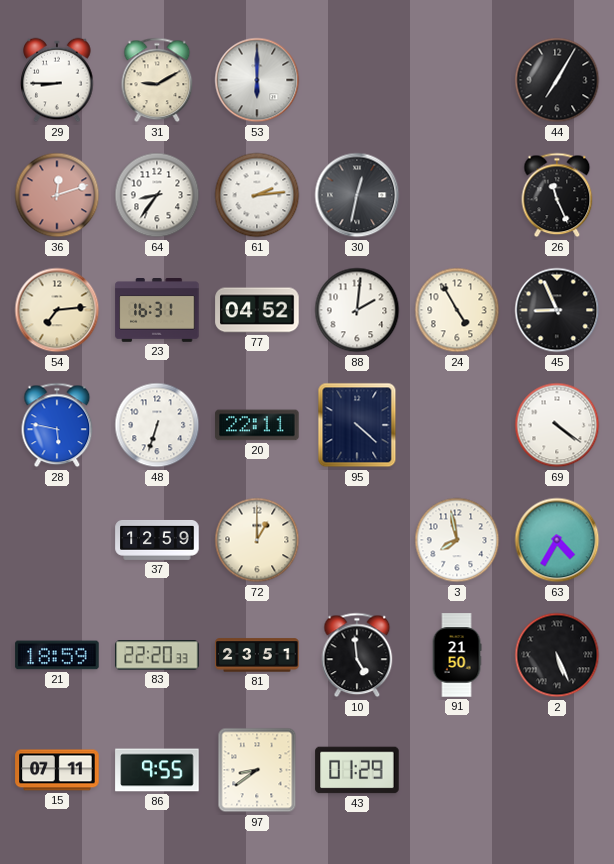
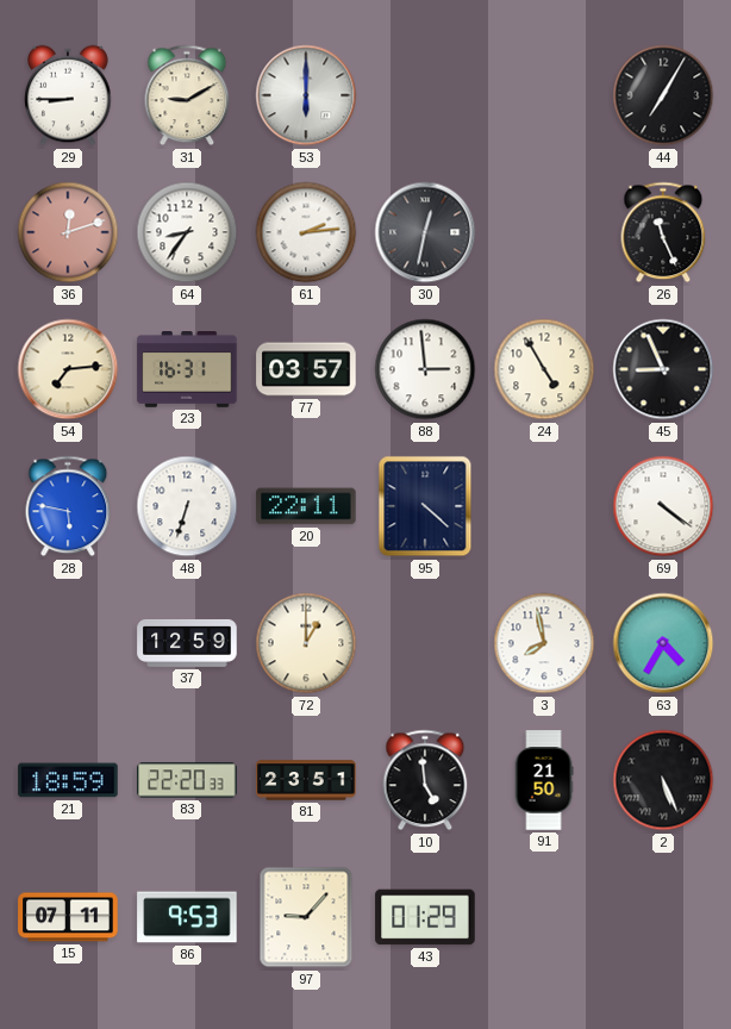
77: 04:52 -> 03:57
88: 2:01 -> 2:59
86: 9:55 -> 9:53
97: 8:39 -> 9:07
